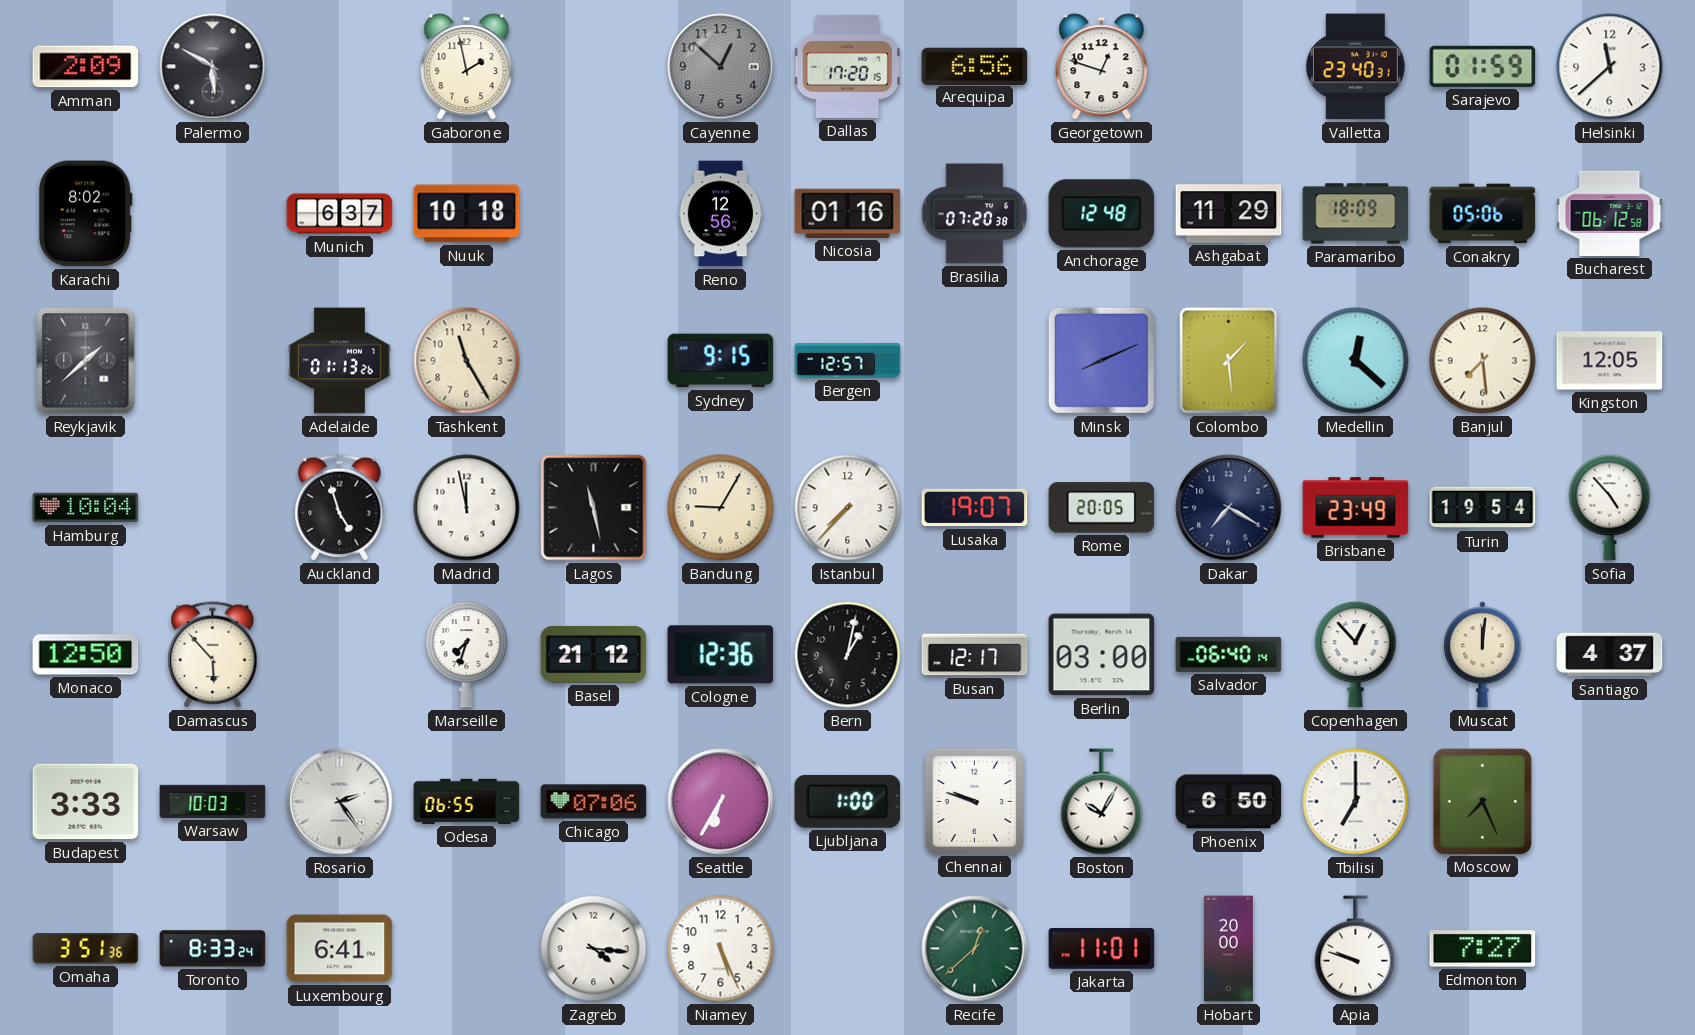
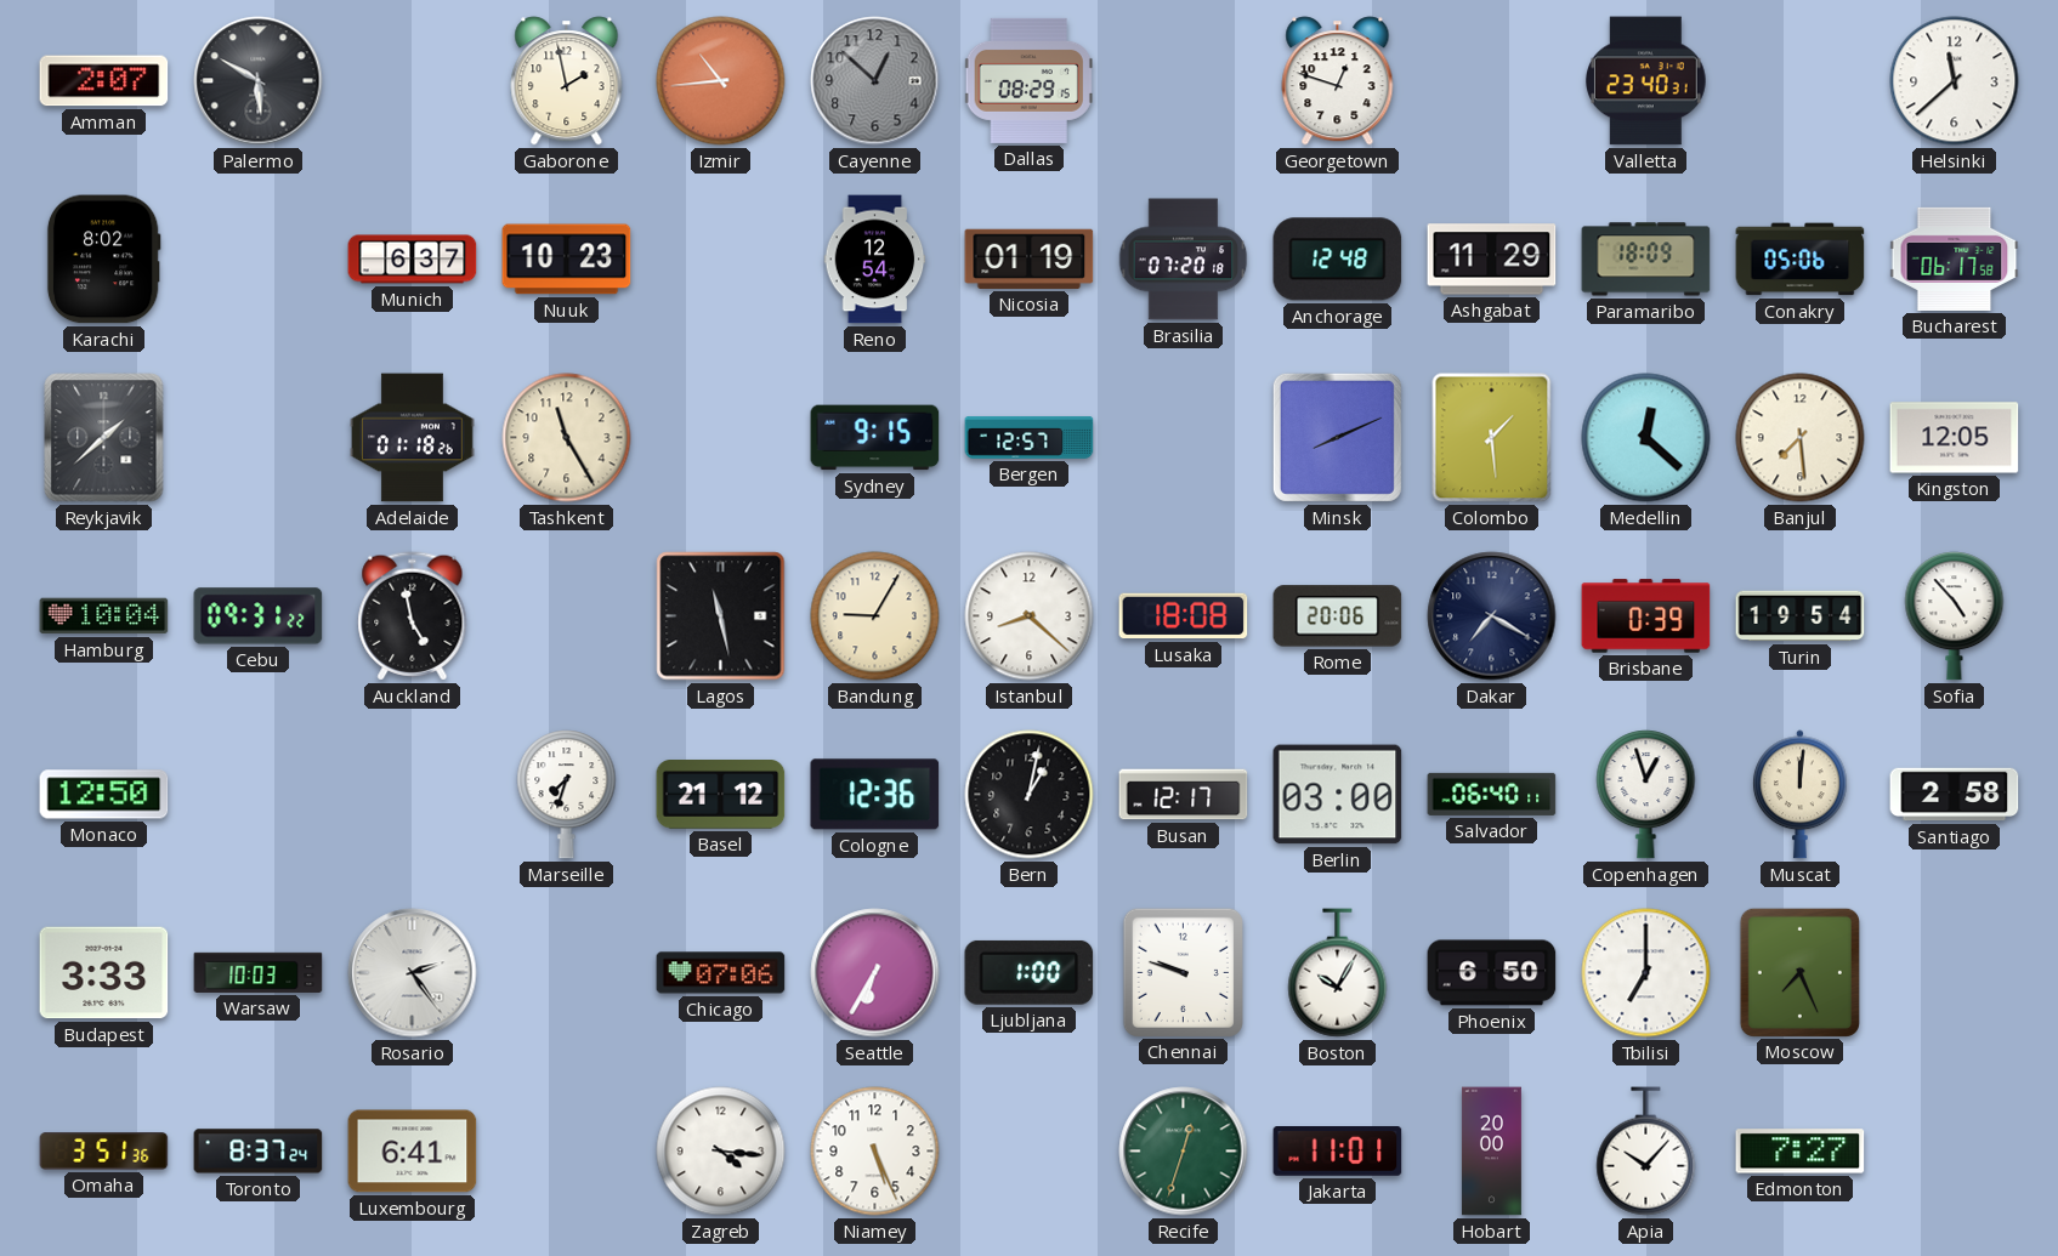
Amman: 2:09 -> 2:07
Izmir: none -> 10:44
Dallas: 17:20 -> 08:29
Arequipa: 6:56 -> none
Sarajevo: 01:59 -> none
Nuuk: 10:18 -> 10:23
Reno: 12:56 -> 12:54
Nicosia: 01:16 -> 01:19
Brasilia: 07:20:38 -> 07:20:18
Bucharest: 06:12 -> 06:17
Adelaide: 01:13 -> 01:18
Cebu: none -> 09:31
Auckland: 4:57 -> 4:58
Madrid: 11:58 -> none
Istanbul: 7:37 -> 8:22
Lusaka: 19:07 -> 18:08
Rome: 20:05 -> 20:06
Brisbane: 23:49 -> 0:39
Damascus: 5:53 -> none
Salvador: 06:40:14 -> 06:40:11
Copenhagen: 12:53 -> 12:57
Santiago: 4:37 -> 2:58
Odesa: 06:55 -> none
Toronto: 8:33 -> 8:37
Recife: 12:38 -> 12:33
Apia: 9:48 -> 10:07
